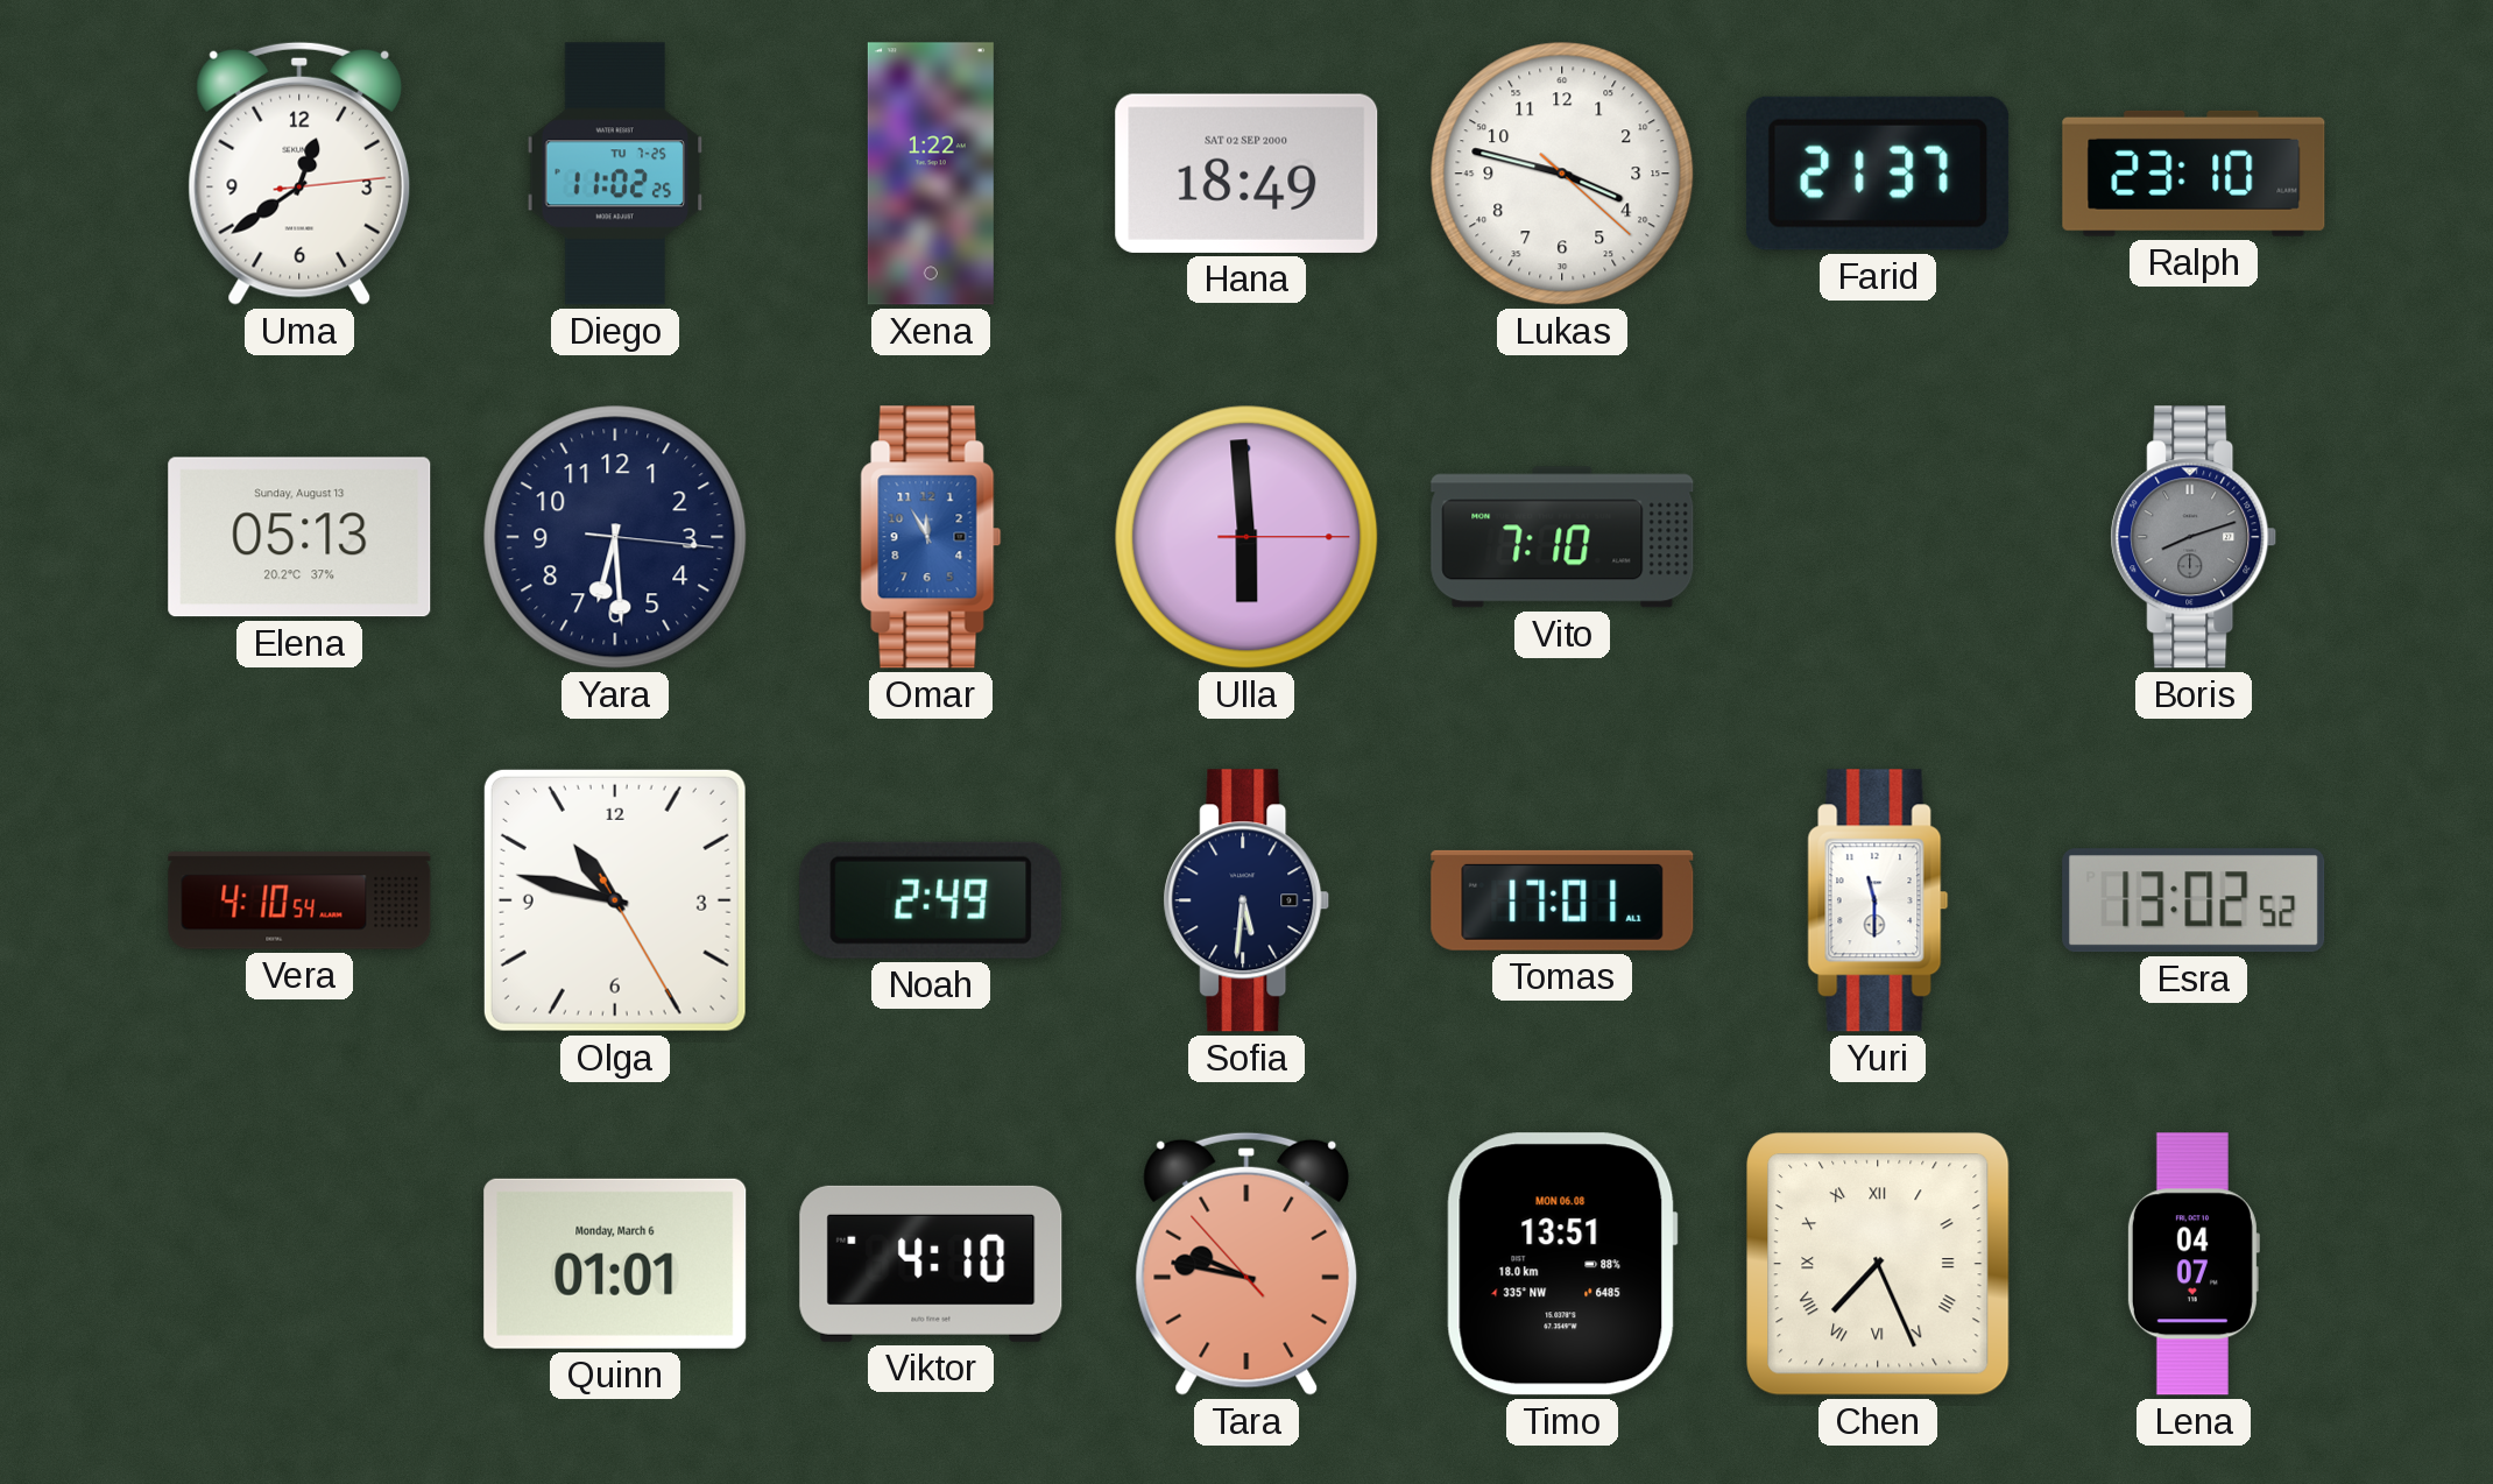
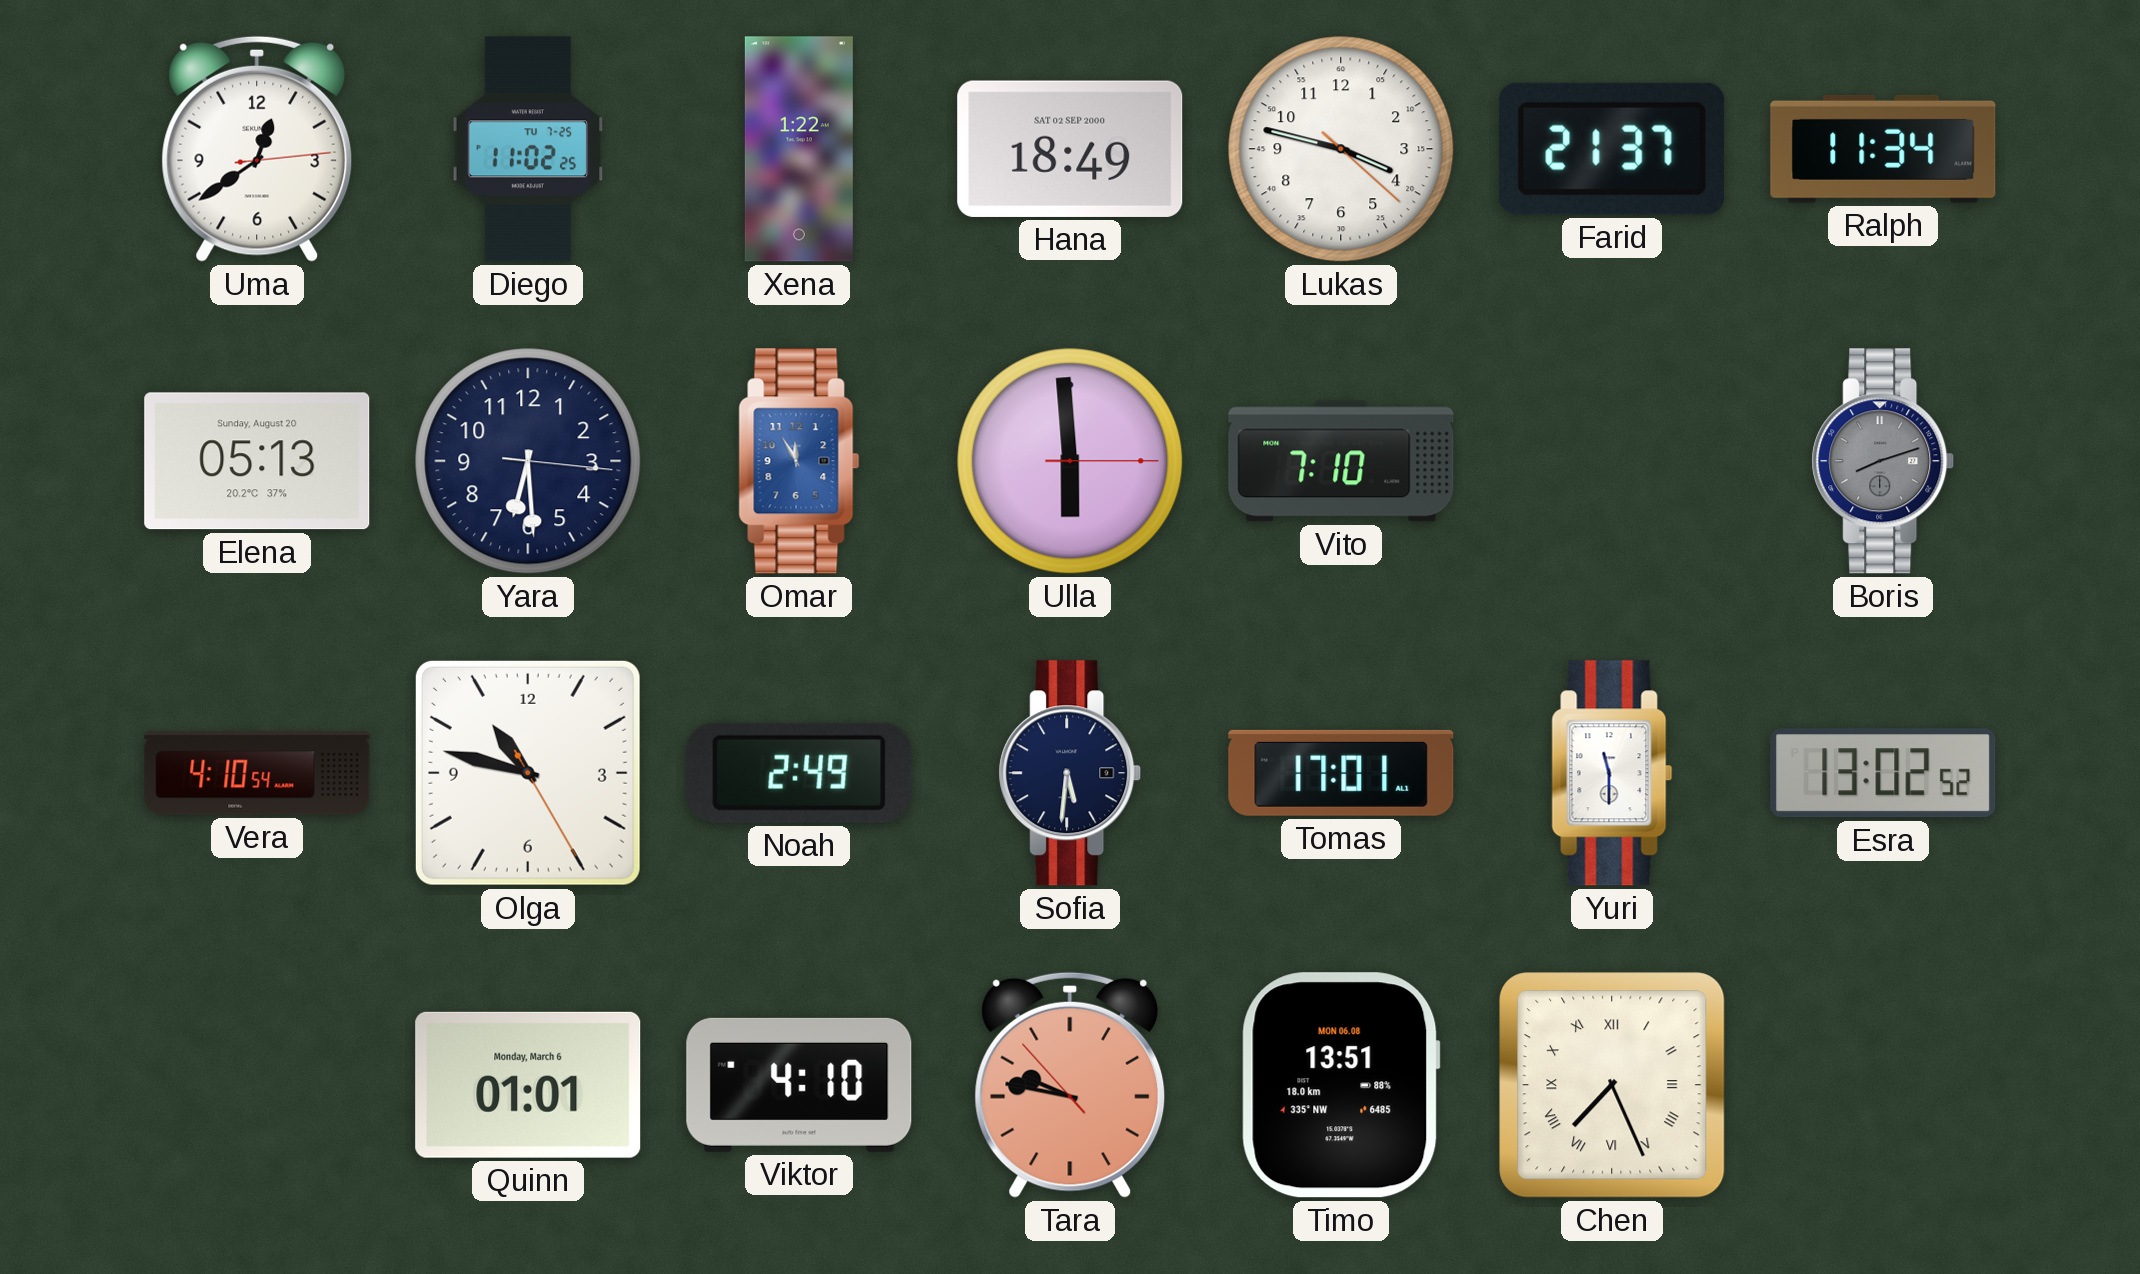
Ralph: 23:10 -> 11:34
Elena date: Sunday, August 13 -> Sunday, August 20
Lena: 04:07 -> none
